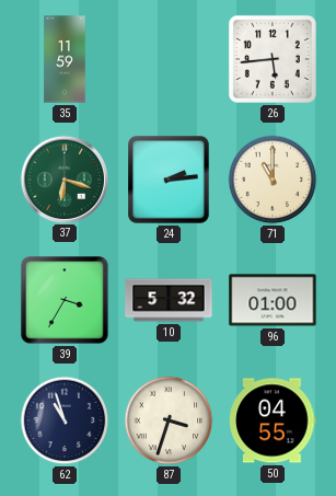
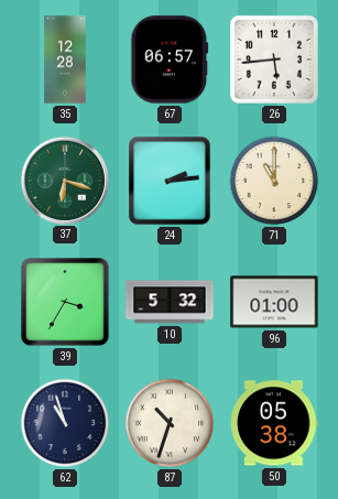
35: 11:59 -> 12:28
67: none -> 06:57
87: 3:33 -> 10:33
50: 04:55 -> 05:38
